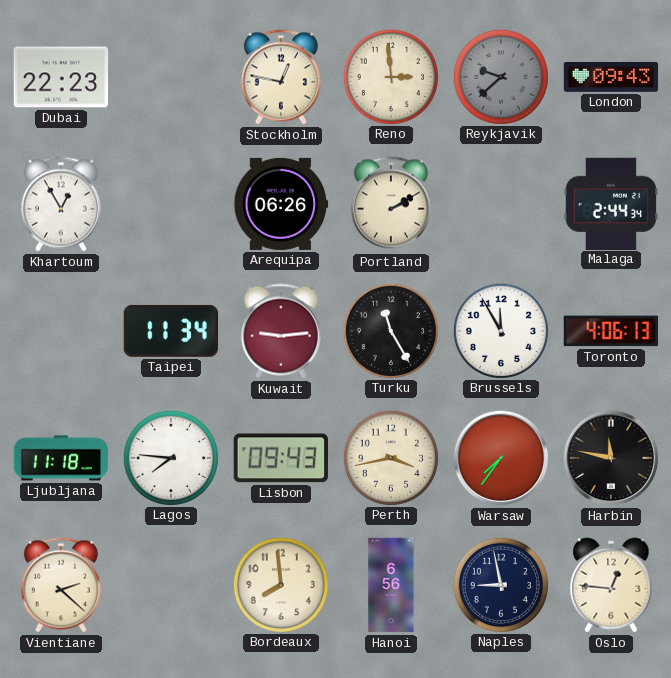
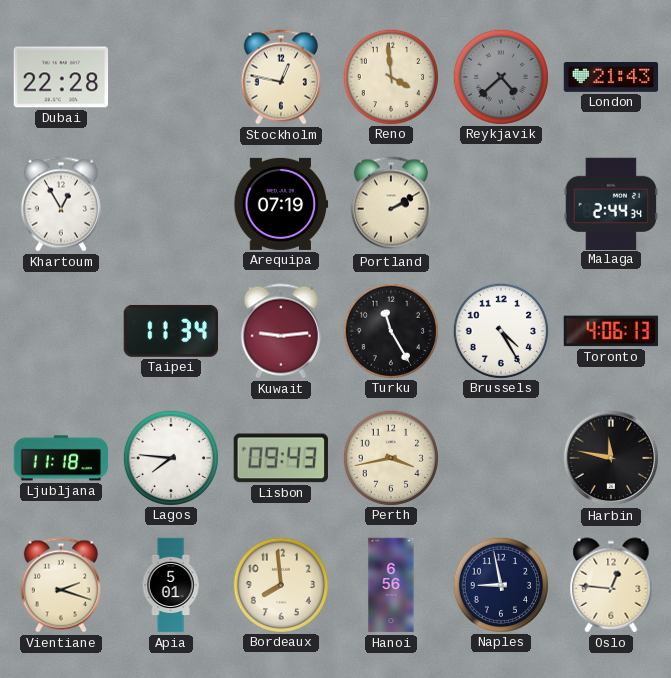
Dubai: 22:23 -> 22:28
Reno: 2:59 -> 3:59
Reykjavik: 9:38 -> 4:38
London: 09:43 -> 21:43
Arequipa: 06:26 -> 07:19
Brussels: 11:55 -> 4:25
Warsaw: 7:36 -> none
Vientiane: 2:22 -> 2:18
Apia: none -> 5:01
